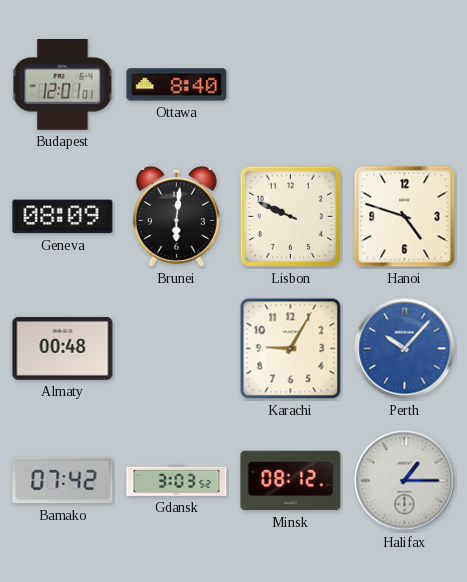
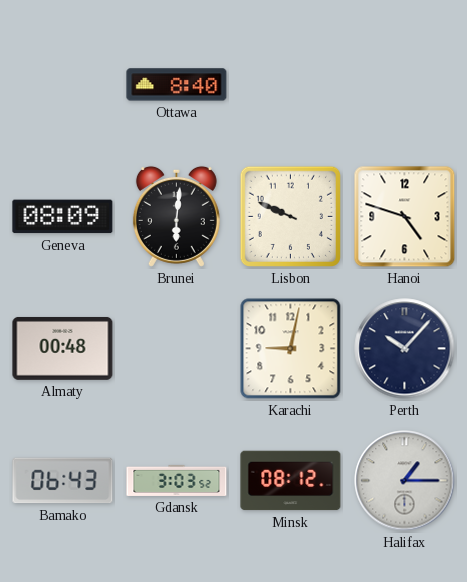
Budapest: 12:01 -> none
Karachi: 9:05 -> 9:02
Perth dial: blue -> navy
Bamako: 07:42 -> 06:43
